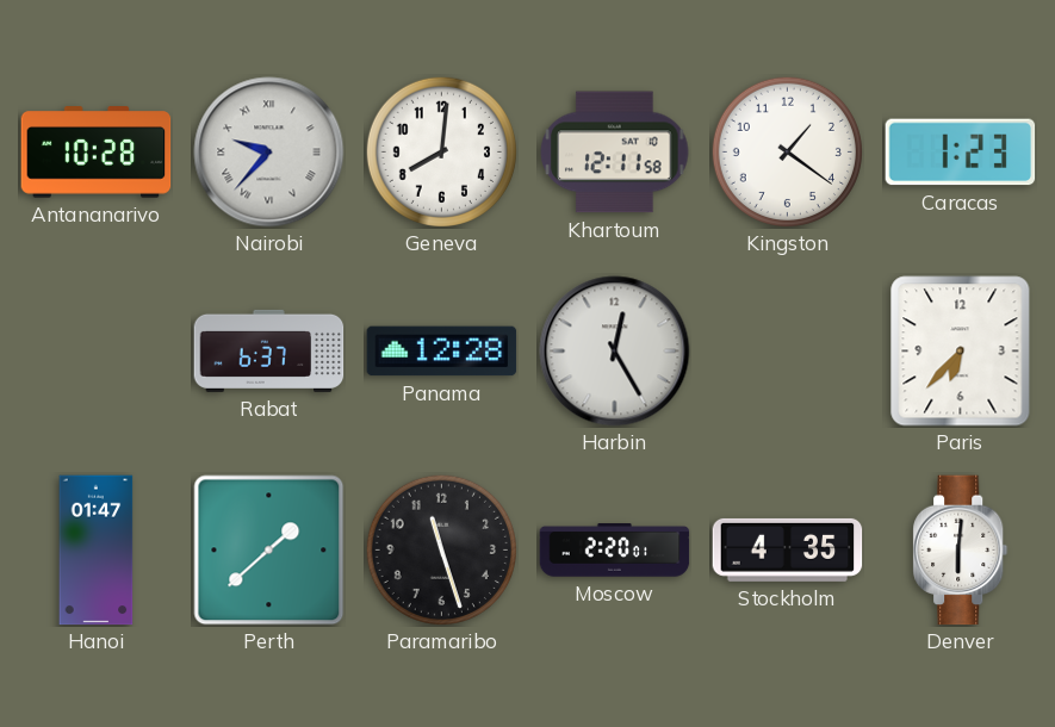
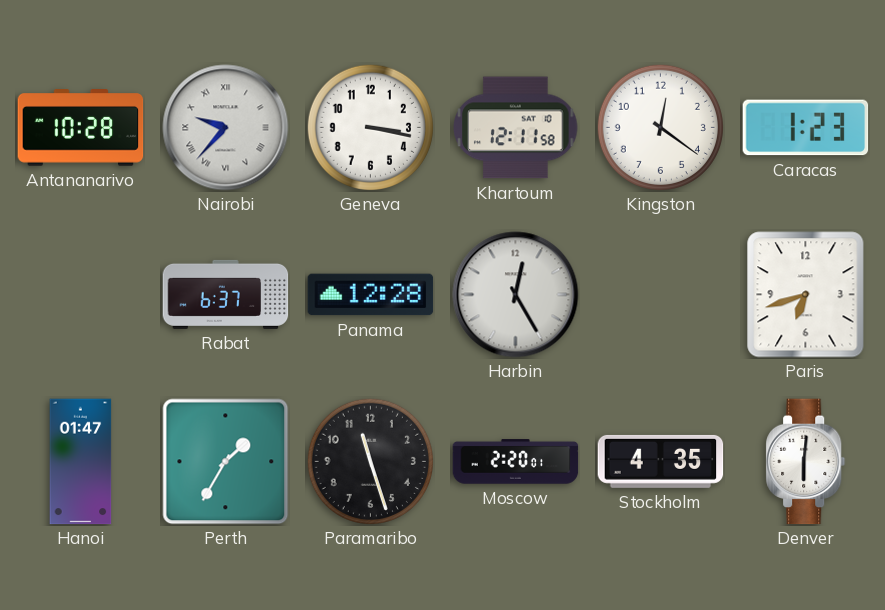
Geneva: 8:01 -> 3:17
Kingston: 1:21 -> 12:21
Paris: 6:37 -> 6:42
Perth: 1:38 -> 1:35
